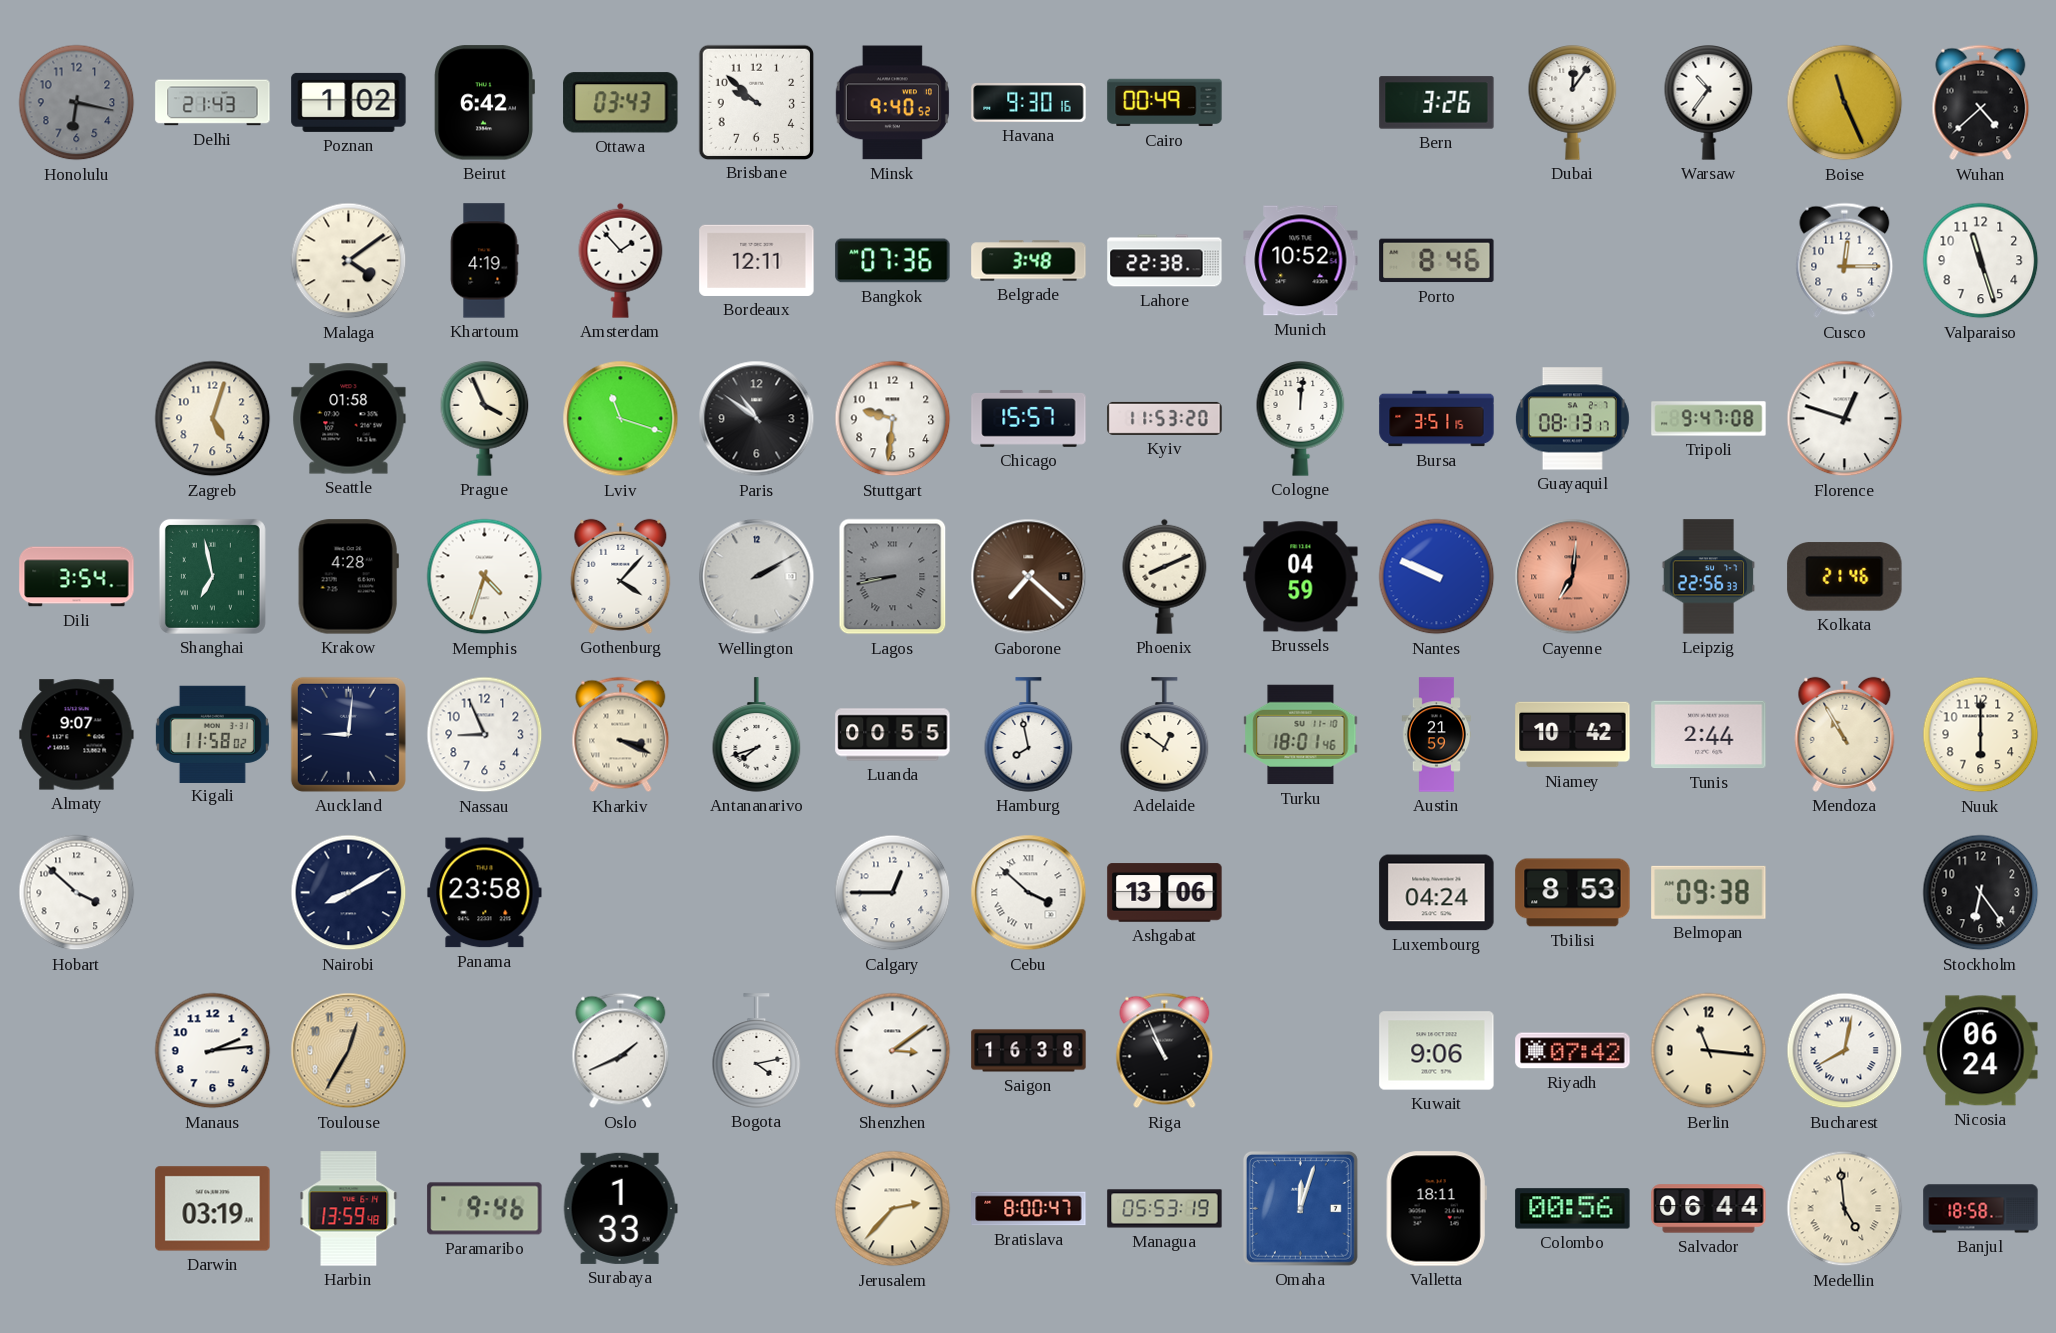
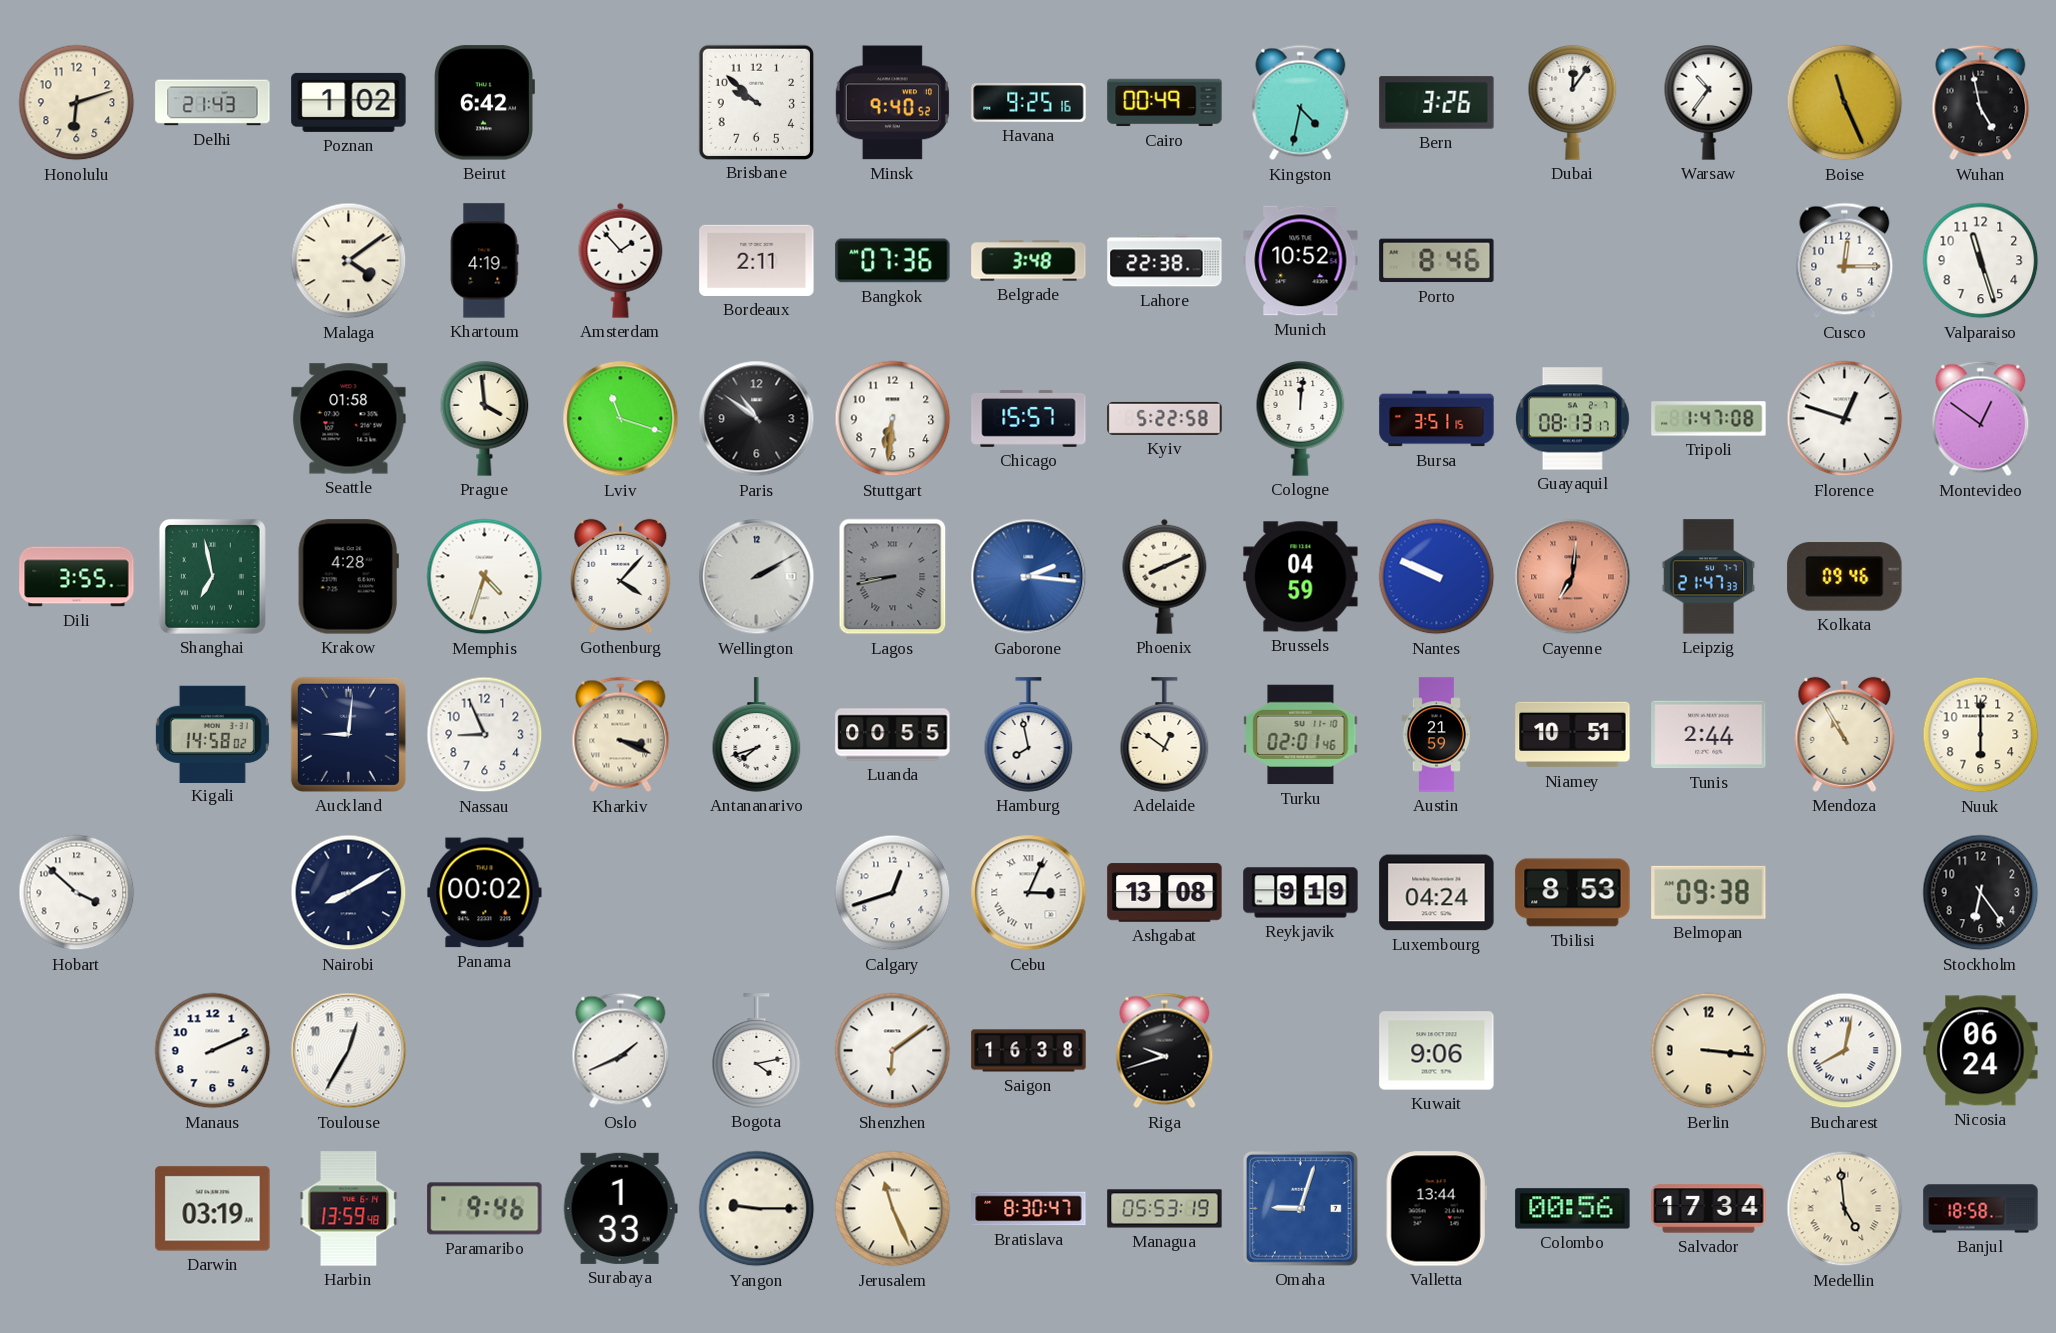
Honolulu: 6:17 -> 6:12
Honolulu dial: grey -> cream
Ottawa: 03:43 -> none
Havana: 9:30 -> 9:25
Kingston: none -> 4:32
Wuhan: 4:38 -> 4:58
Bordeaux: 12:11 -> 2:11
Zagreb: 5:03 -> none
Prague: 3:56 -> 3:59
Stuttgart: 9:31 -> 6:31
Kyiv: 11:53 -> 5:22
Tripoli: 9:47 -> 1:47
Montevideo: none -> 12:51
Dili: 3:54 -> 3:55
Gaborone: 7:22 -> 2:16
Gaborone dial: brown -> blue
Leipzig: 22:56 -> 21:47
Kolkata: 21:46 -> 09:46
Almaty: 9:07 -> none
Kigali: 11:58 -> 14:58
Turku: 18:01 -> 02:01
Niamey: 10:42 -> 10:51
Panama: 23:58 -> 00:02
Calgary: 12:45 -> 12:42
Cebu: 3:52 -> 3:04
Ashgabat: 13:06 -> 13:08
Reykjavik: none -> 9:19
Manaus: 2:14 -> 2:11
Toulouse dial: champagne -> white
Shenzhen: 3:09 -> 6:09
Riga: 10:56 -> 9:42
Riyadh: 07:42 -> none
Berlin: 11:16 -> 3:16
Yangon: none -> 9:15
Jerusalem: 2:37 -> 11:26
Bratislava: 8:00 -> 8:30
Omaha: 12:03 -> 9:03
Valletta: 18:11 -> 13:44
Salvador: 06:44 -> 17:34
